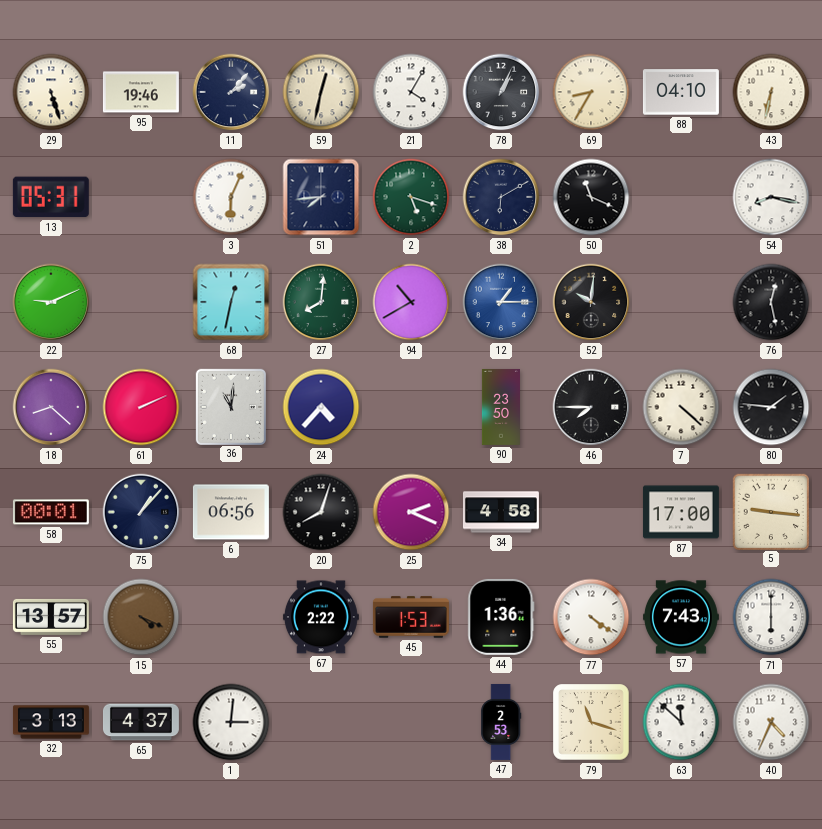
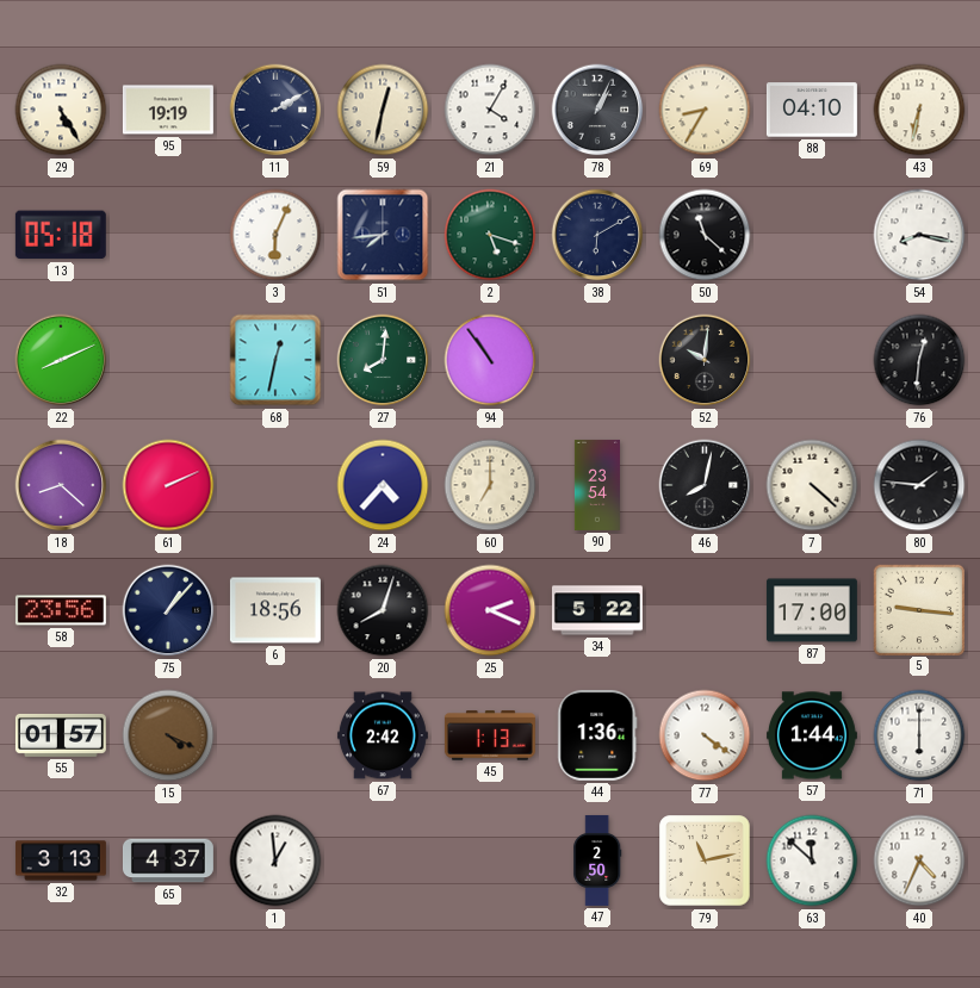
29: 5:27 -> 5:25
95: 19:46 -> 19:19
11: 2:07 -> 2:10
13: 05:31 -> 05:18
50: 11:19 -> 11:22
22: 9:11 -> 8:11
94: 10:40 -> 10:54
12: 1:15 -> none
76: 12:28 -> 12:31
36: 11:01 -> none
60: none -> 7:00
90: 23:50 -> 23:54
46: 7:45 -> 8:02
58: 00:01 -> 23:56
6: 06:56 -> 18:56
34: 4:58 -> 5:22
55: 13:57 -> 01:57
67: 2:22 -> 2:42
45: 1:53 -> 1:13
57: 7:43 -> 1:44
1: 3:01 -> 12:59
47: 2:53 -> 2:50
79: 11:18 -> 11:13
